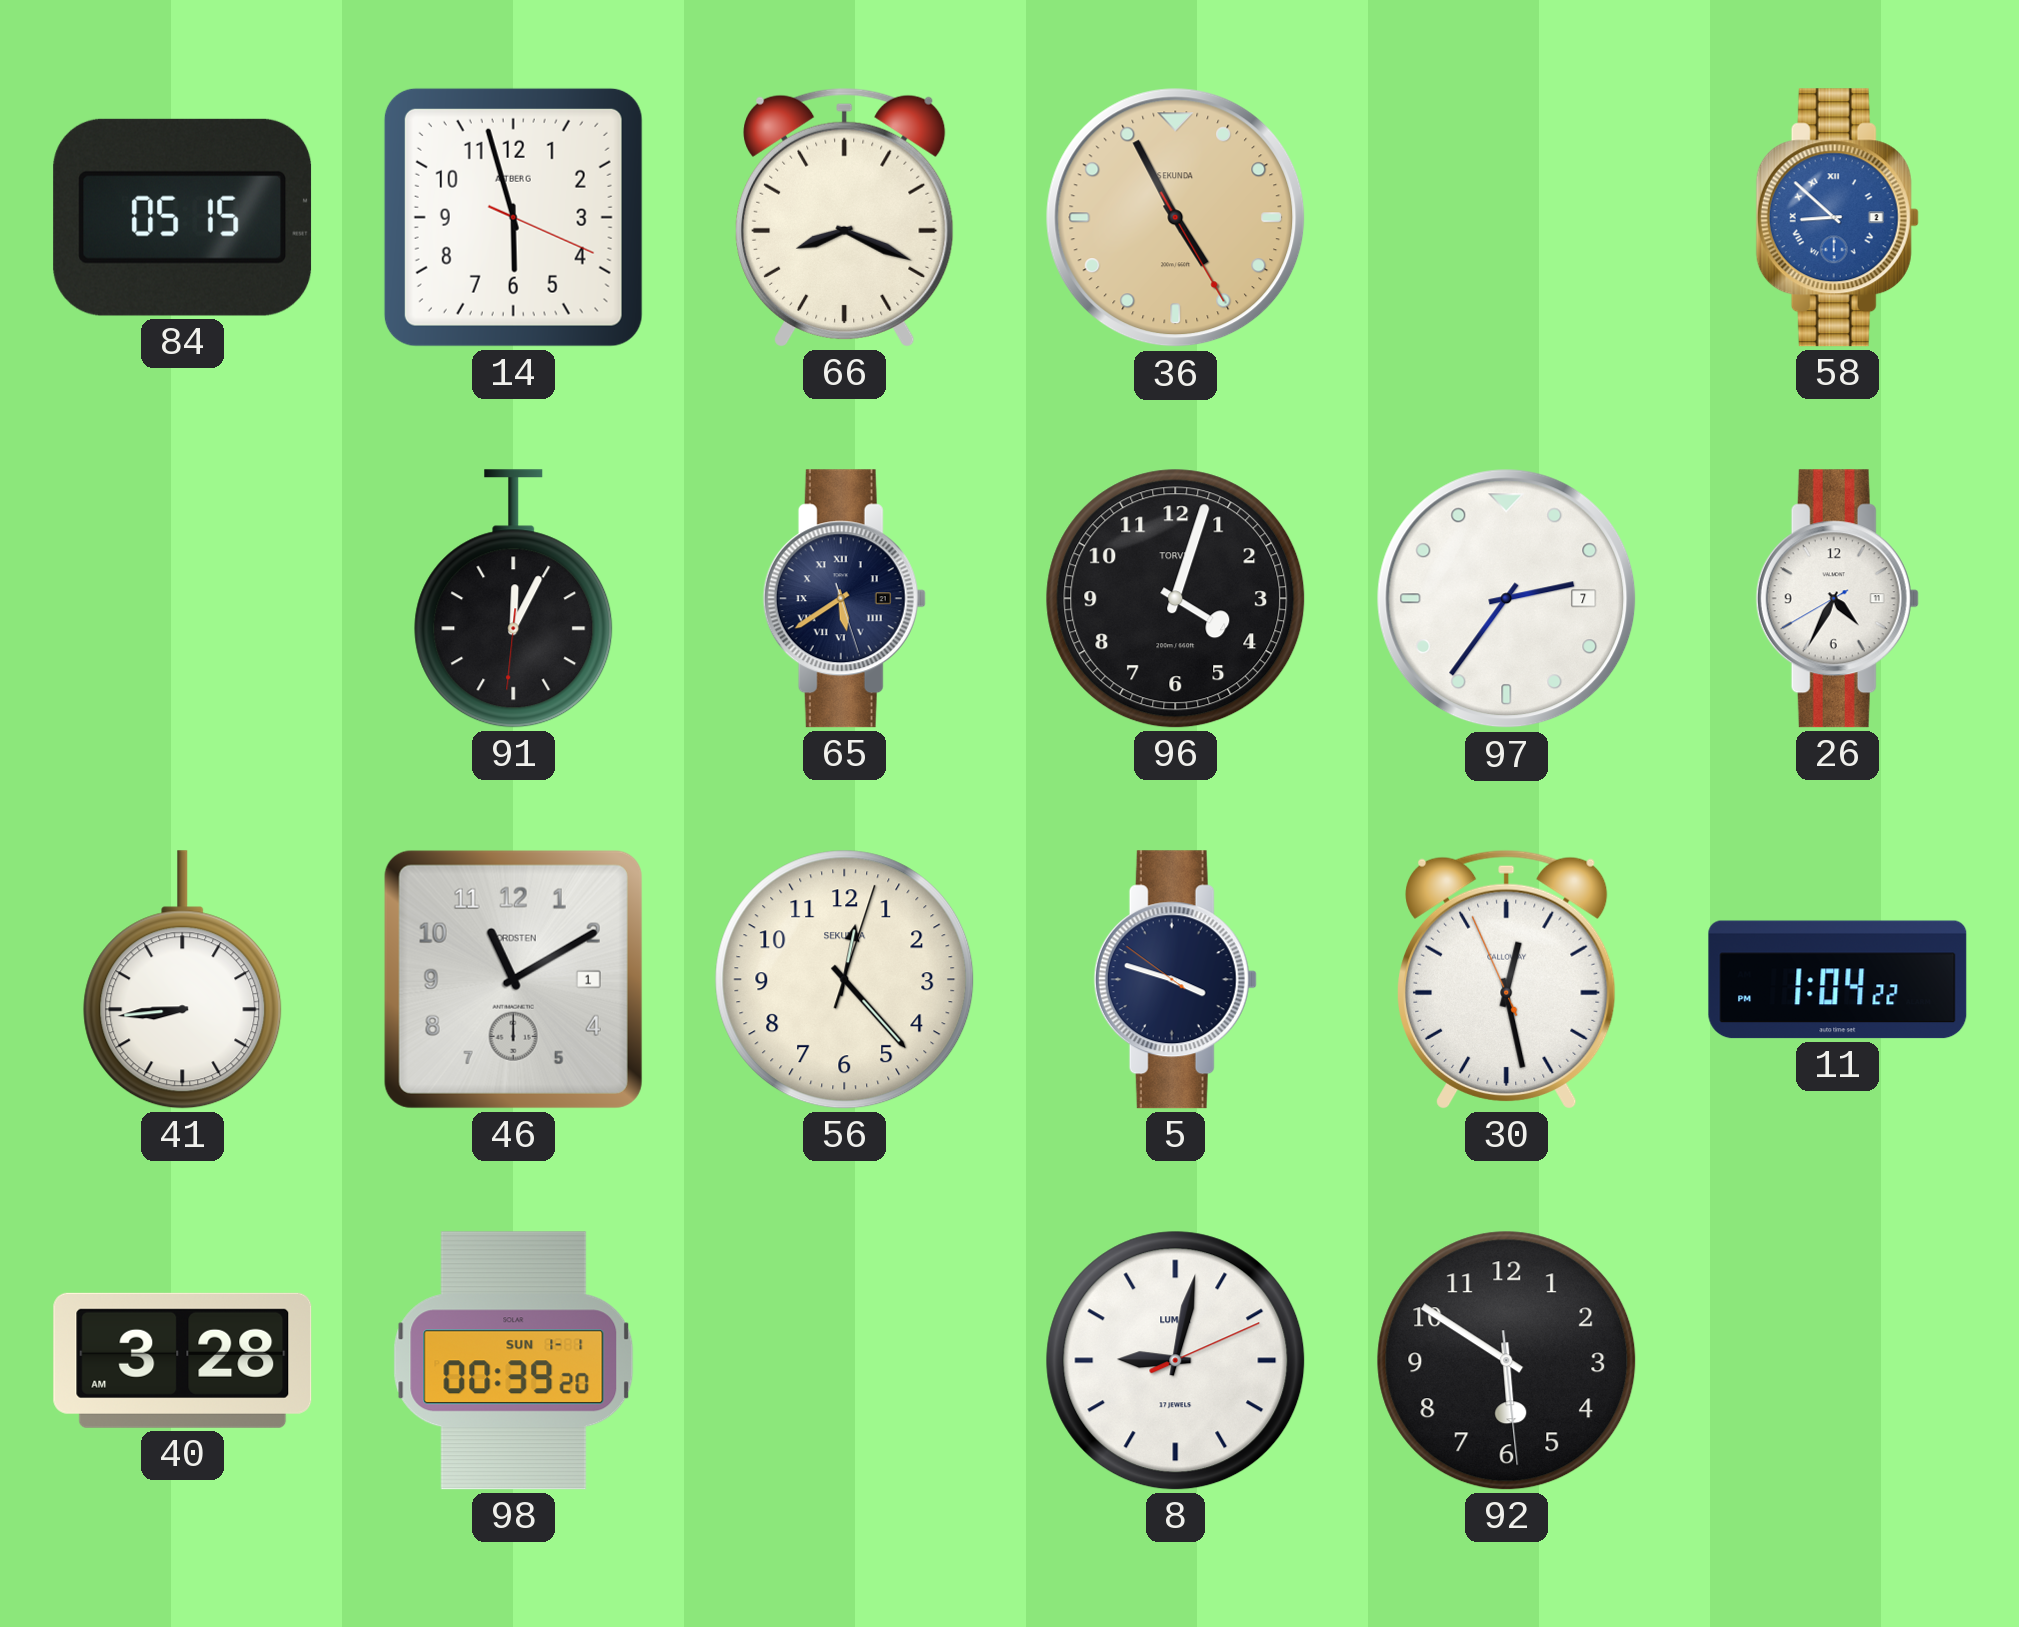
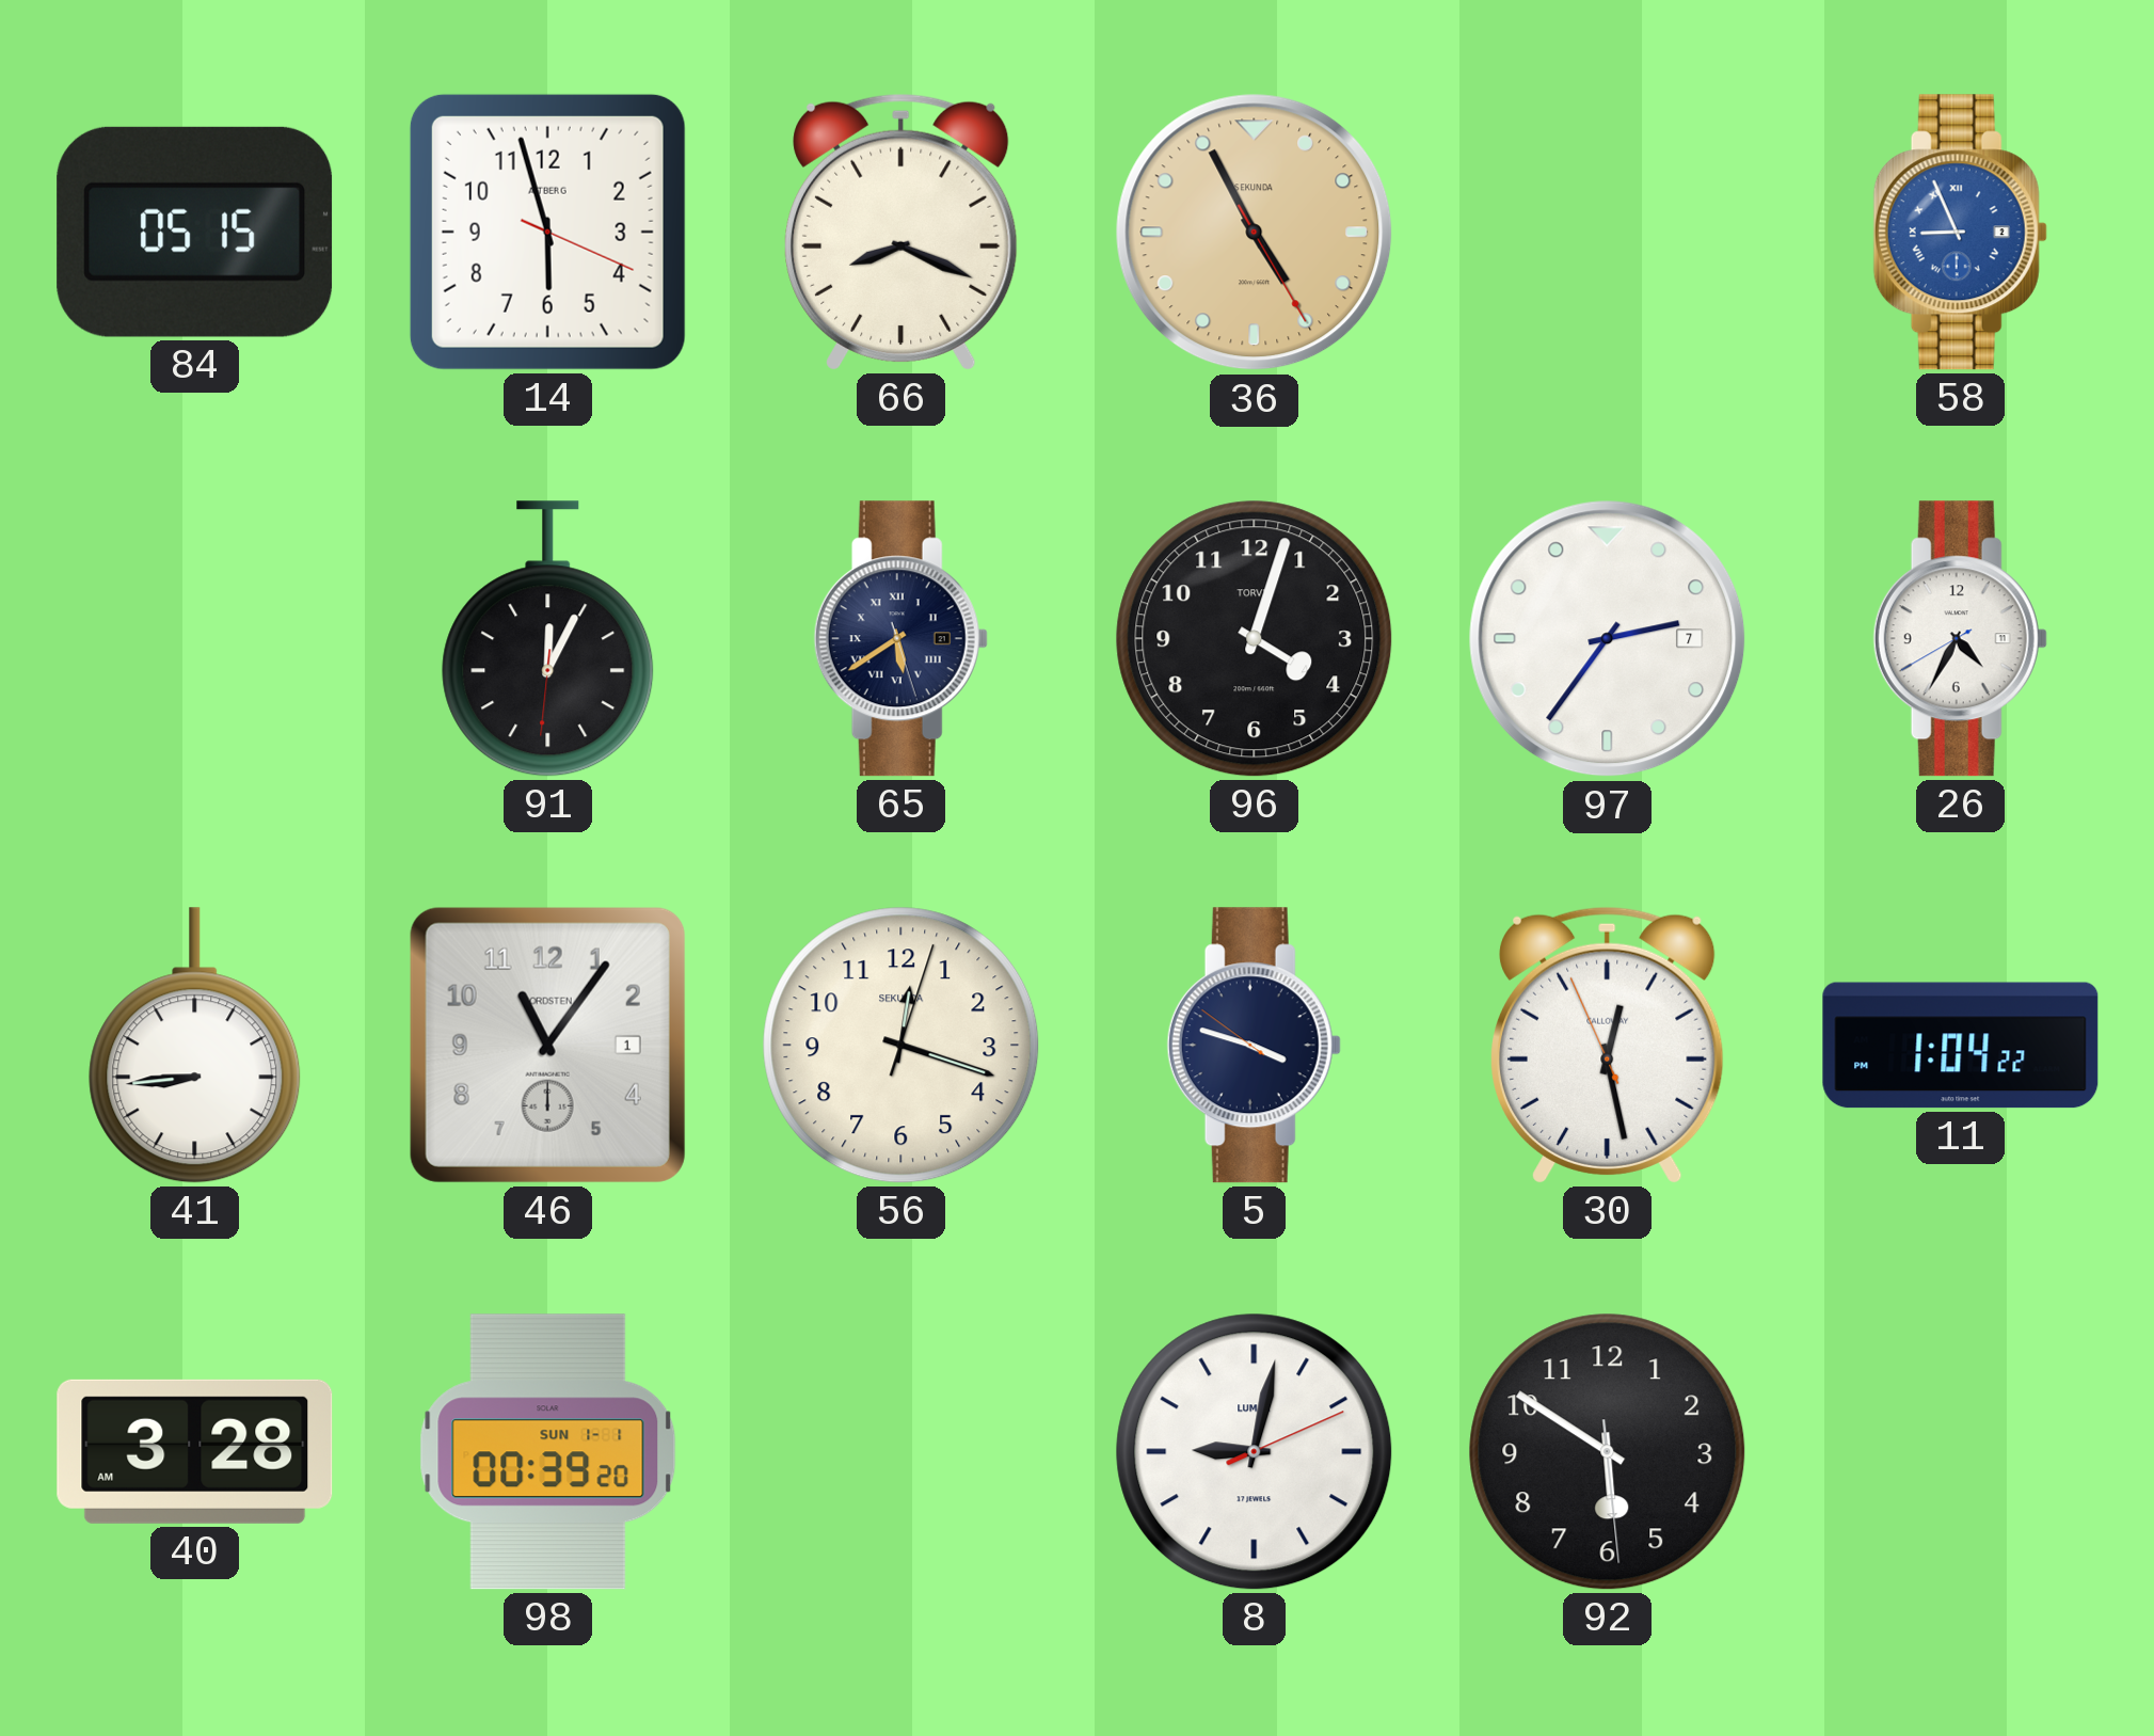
58: 8:52 -> 8:56
46: 11:10 -> 11:06
56: 12:23 -> 12:18
